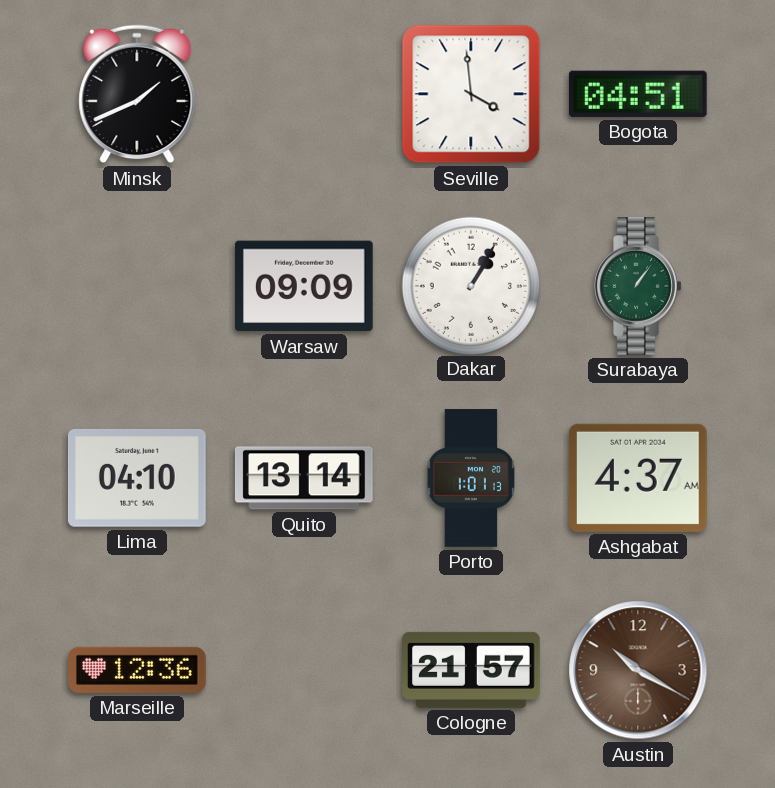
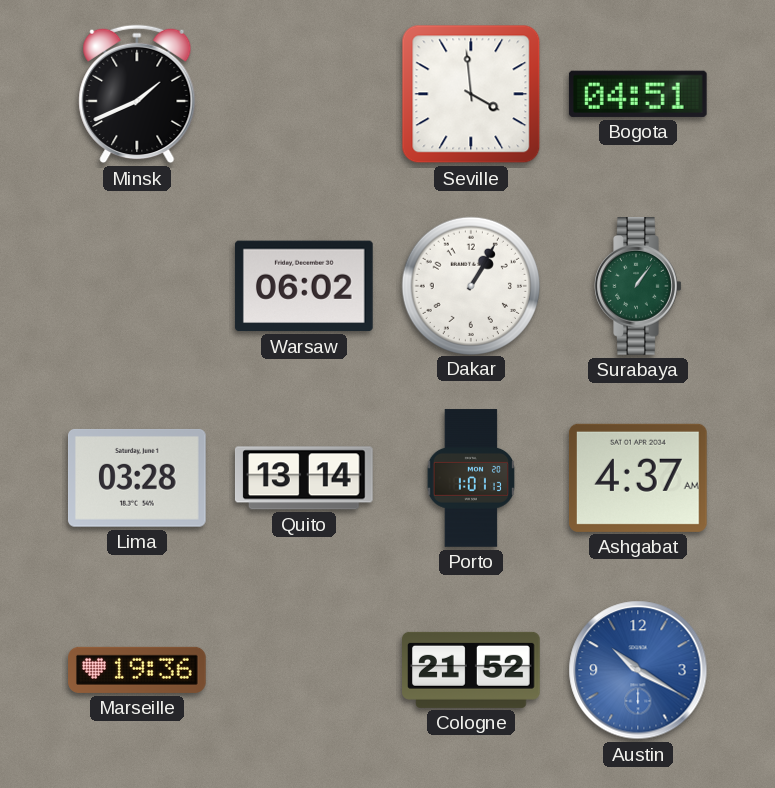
Warsaw: 09:09 -> 06:02
Lima: 04:10 -> 03:28
Marseille: 12:36 -> 19:36
Cologne: 21:57 -> 21:52
Austin dial: brown -> blue
